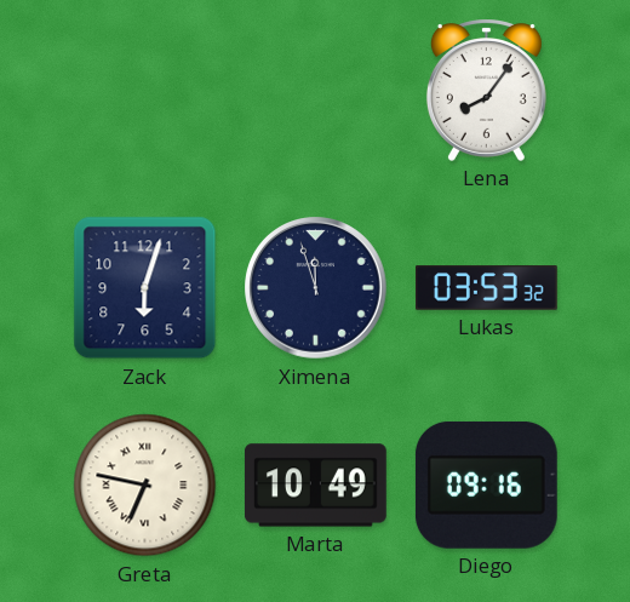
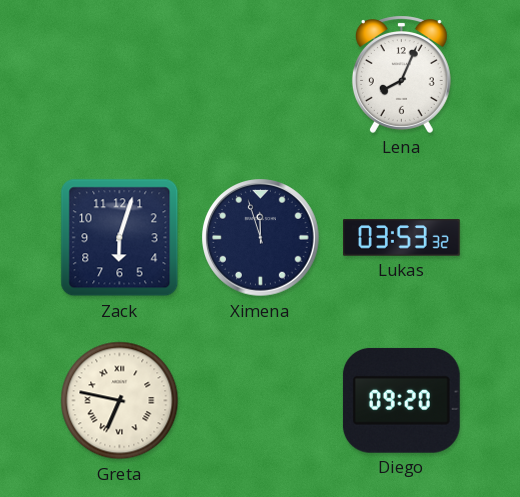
Lena: 8:06 -> 8:04
Marta: 10:49 -> none
Diego: 09:16 -> 09:20
